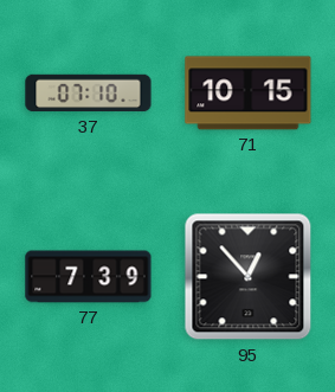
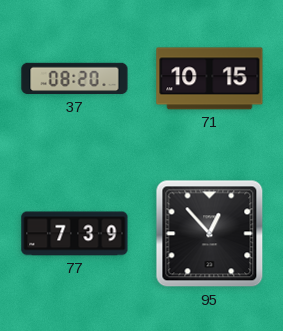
37: 07:10 -> 08:20
